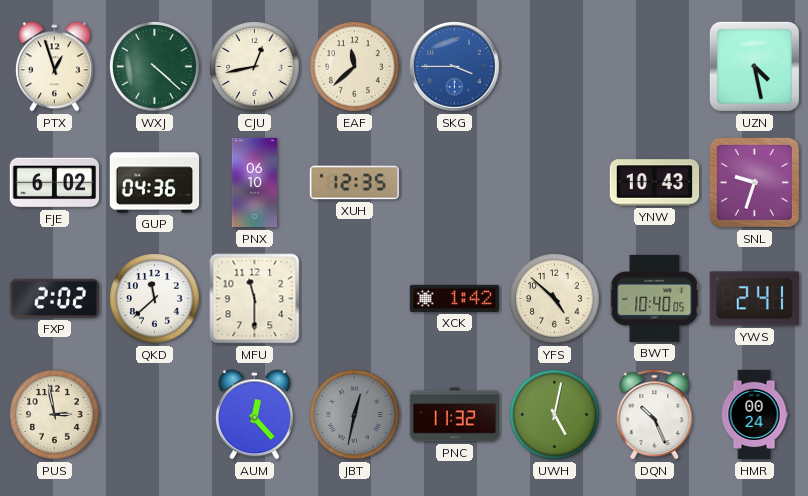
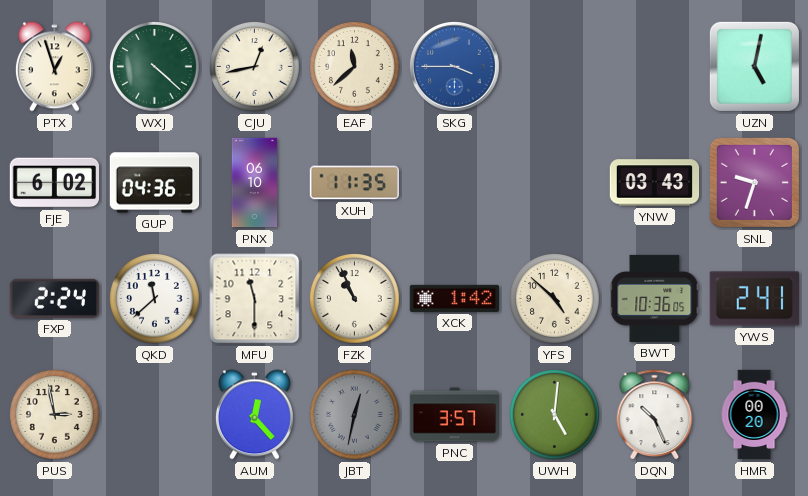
UZN: 4:28 -> 5:02
XUH: 12:35 -> 11:35
YNW: 10:43 -> 03:43
FXP: 2:02 -> 2:24
FZK: none -> 10:56
BWT: 10:40 -> 10:36
PNC: 11:32 -> 3:57
UWH: 5:02 -> 5:01
HMR: 00:24 -> 00:20
